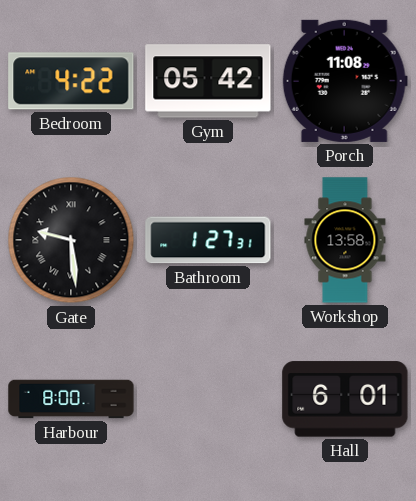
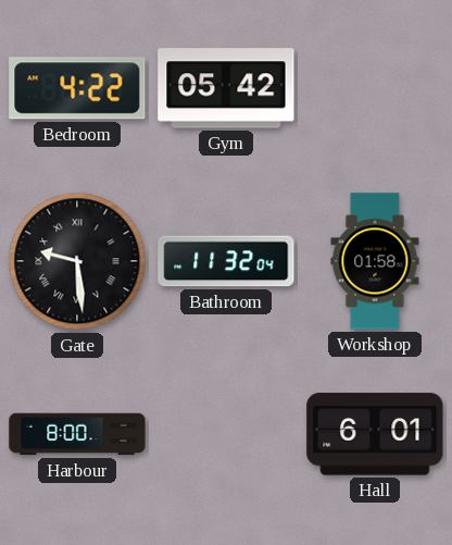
Porch: 11:08 -> none
Bathroom: 1:27 -> 11:32
Workshop: 13:58 -> 01:58
